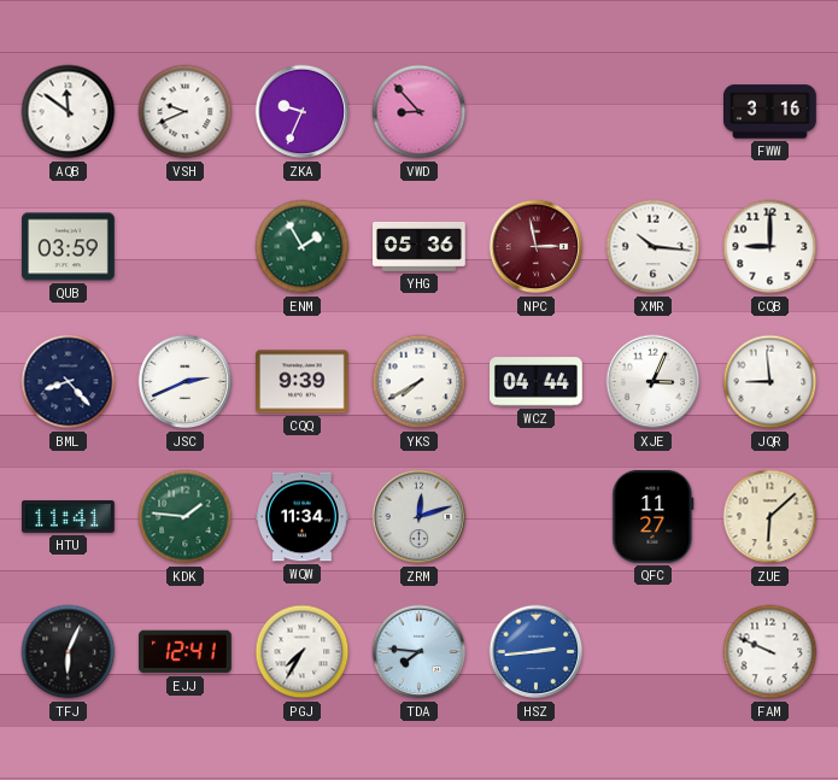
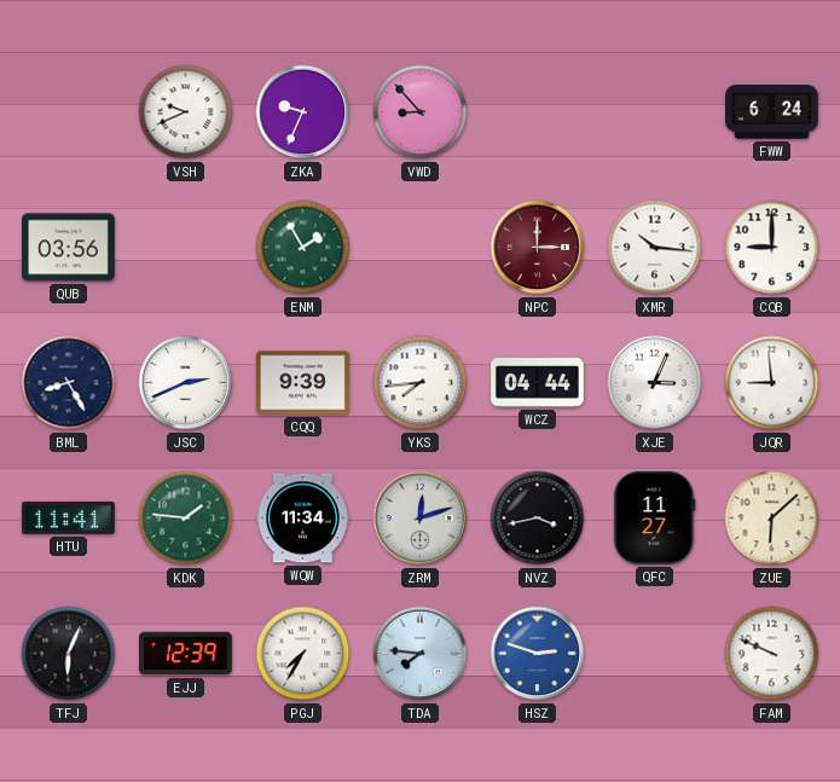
AQB: 11:51 -> none
FWW: 3:16 -> 6:24
QUB: 03:59 -> 03:56
YHG: 05:36 -> none
NPC: 2:58 -> 3:00
BML: 8:23 -> 8:25
YKS: 7:40 -> 7:44
NVZ: none -> 3:43
EJJ: 12:41 -> 12:39
HSZ: 2:44 -> 2:48
